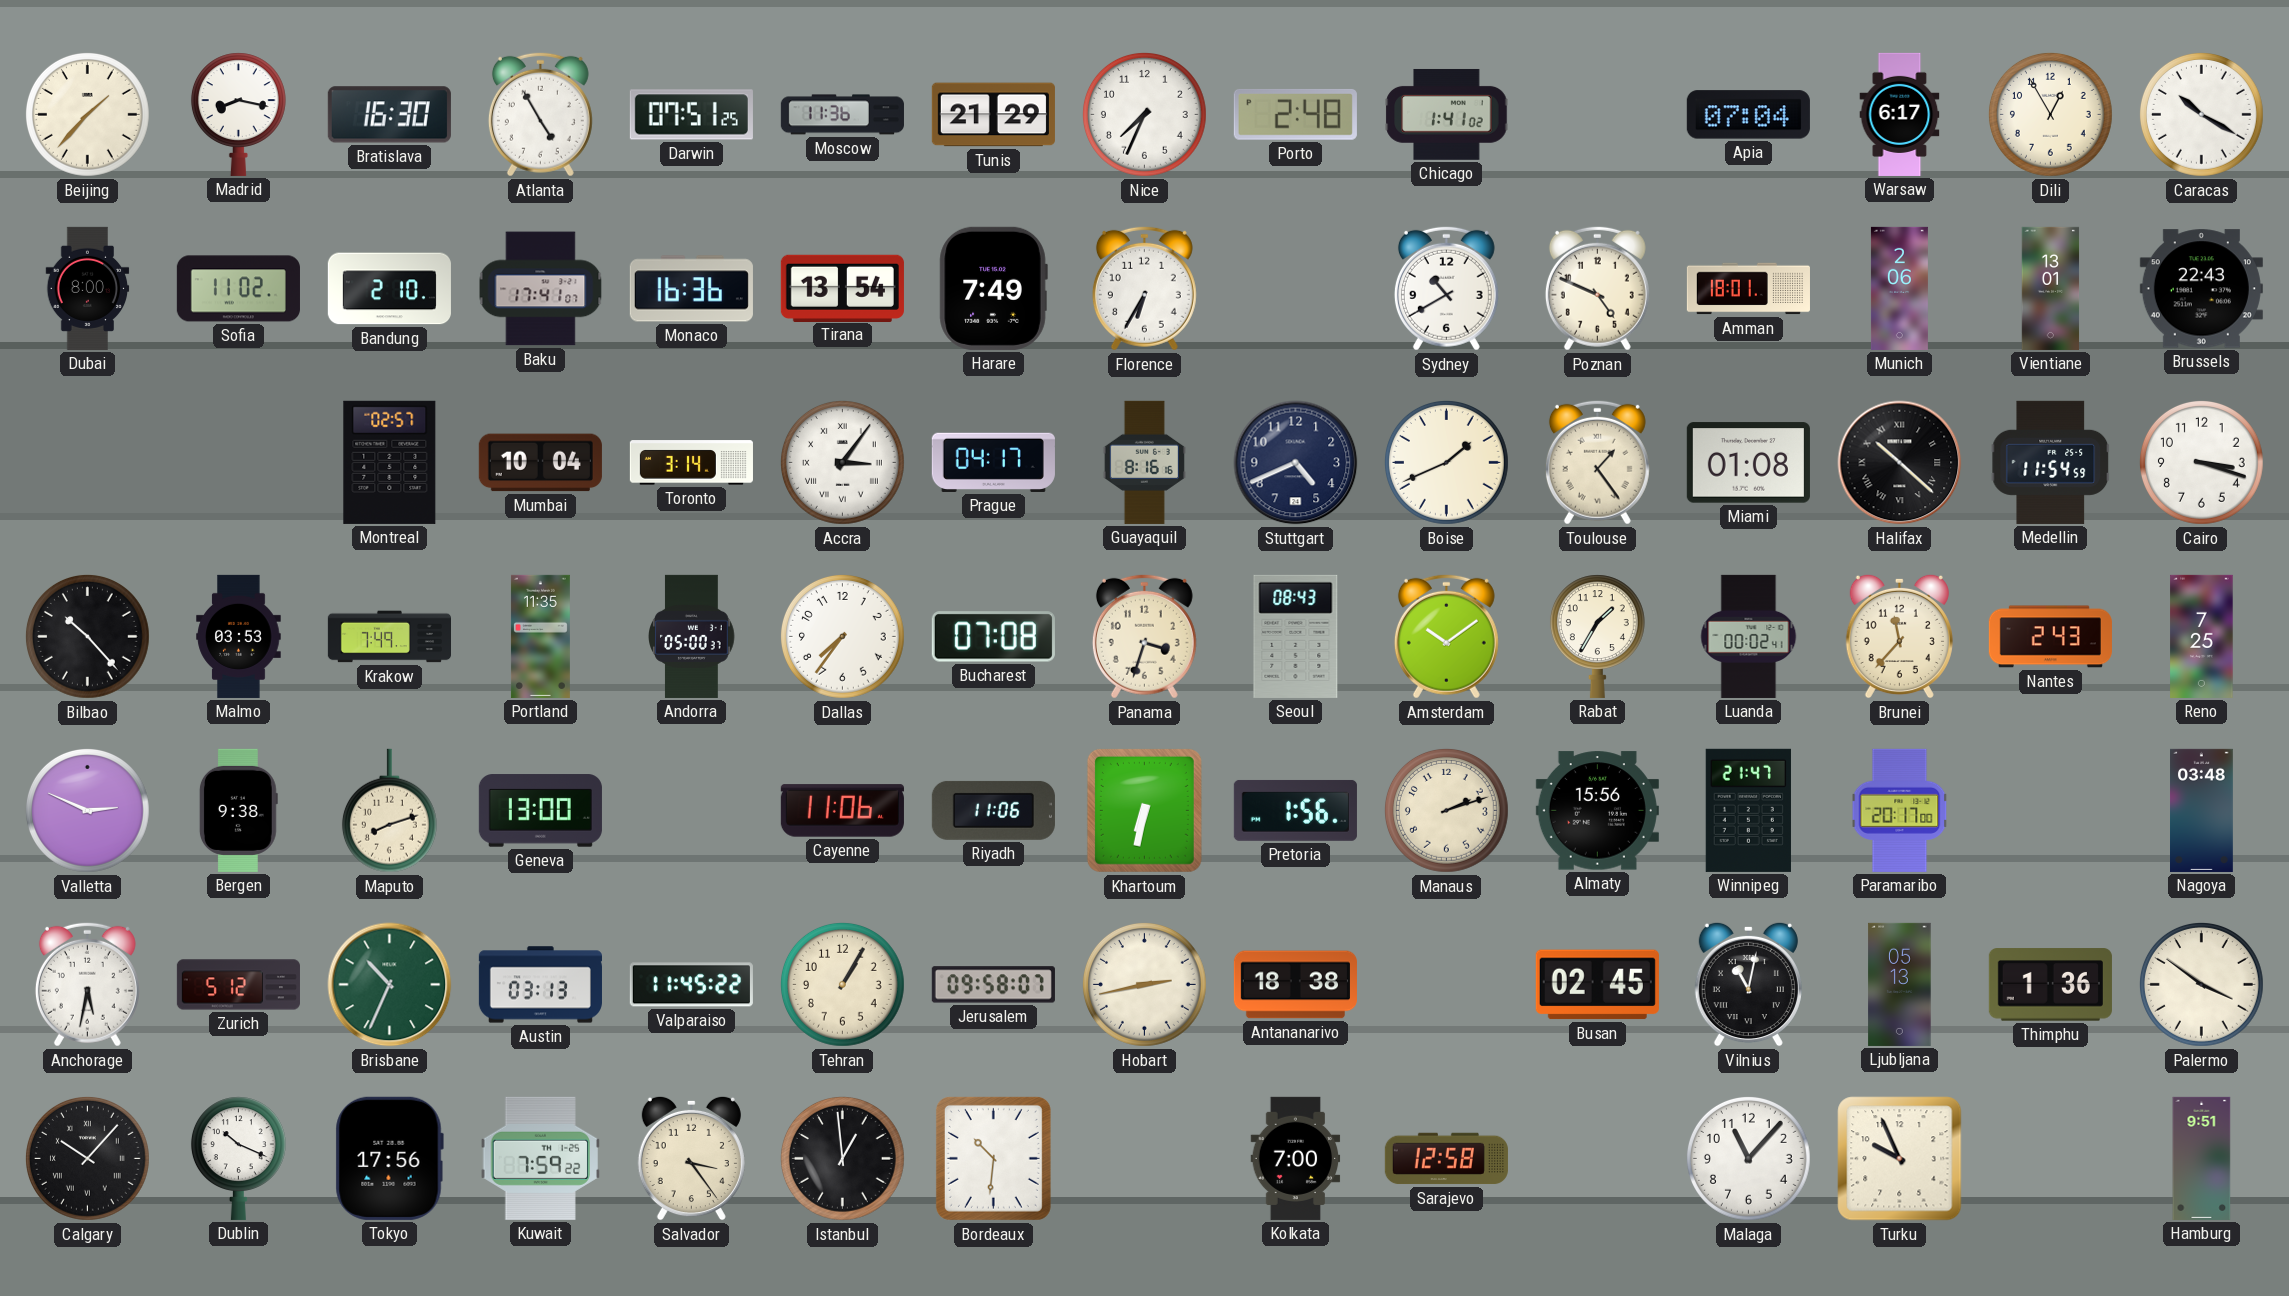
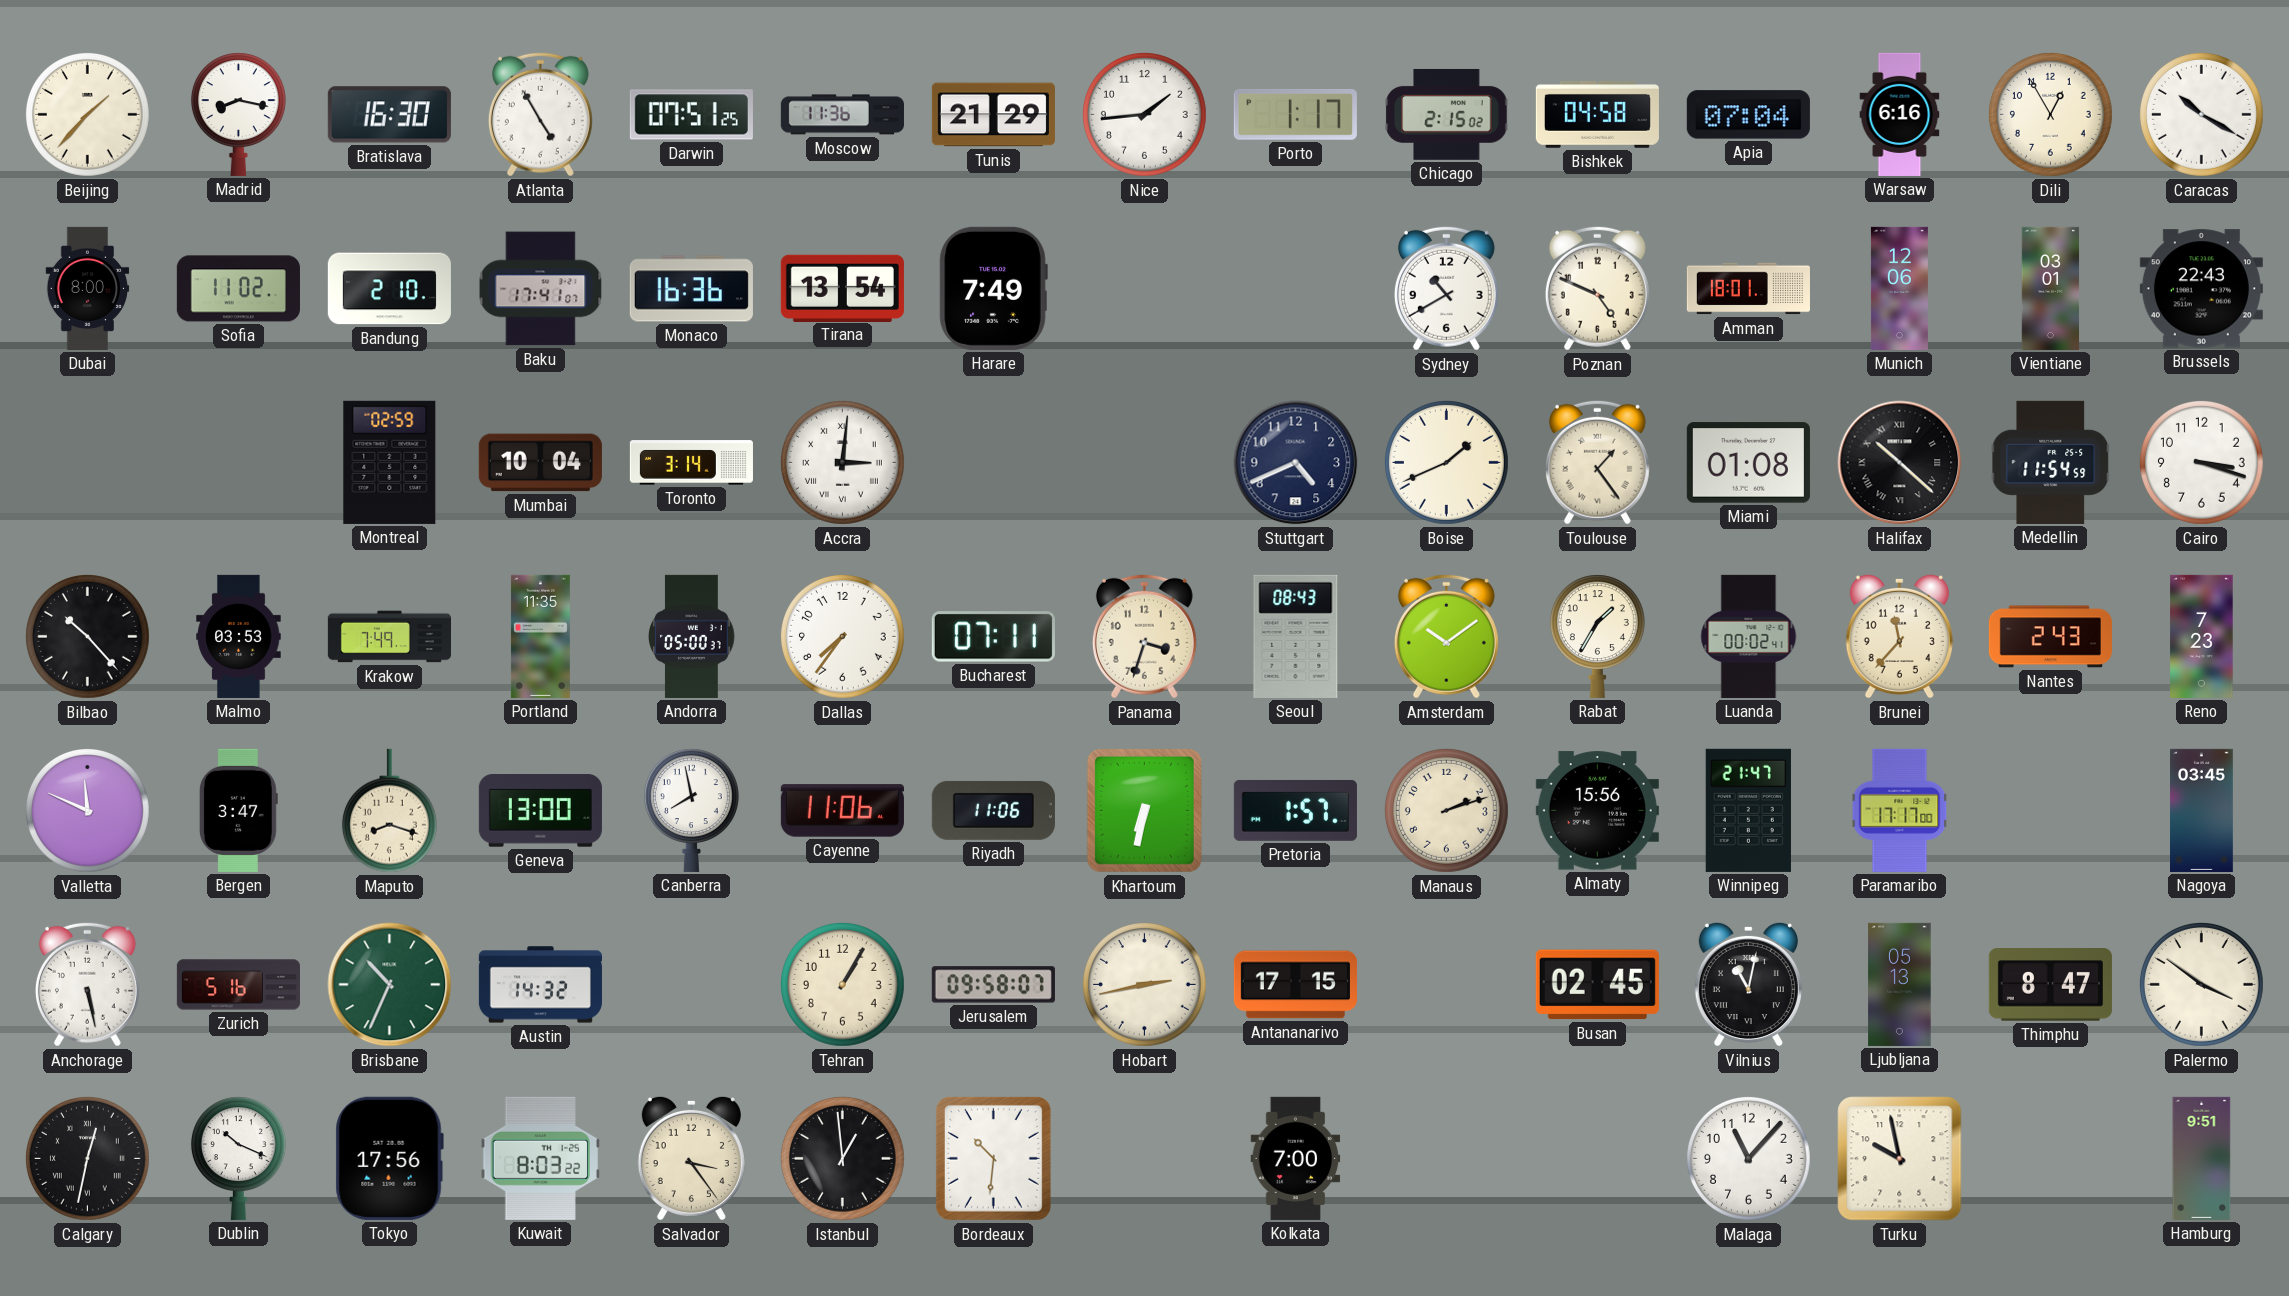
Nice: 7:34 -> 1:44
Porto: 2:48 -> 1:17
Chicago: 1:41 -> 2:15
Bishkek: none -> 04:58
Warsaw: 6:17 -> 6:16
Florence: 6:35 -> none
Munich: 2:06 -> 12:06
Vientiane: 13:01 -> 03:01
Montreal: 02:57 -> 02:59
Accra: 3:06 -> 3:01
Prague: 04:17 -> none
Guayaquil: 8:16 -> none
Bucharest: 07:08 -> 07:11
Reno: 7:25 -> 7:23
Valletta: 2:49 -> 11:49
Bergen: 9:38 -> 3:47
Maputo: 8:12 -> 8:18
Canberra: none -> 7:58
Pretoria: 1:56 -> 1:57
Paramaribo: 20:17 -> 17:17
Nagoya: 03:48 -> 03:45
Anchorage: 5:32 -> 5:28
Zurich: 5:12 -> 5:16
Austin: 03:13 -> 14:32
Valparaiso: 11:45 -> none
Antananarivo: 18:38 -> 17:15
Thimphu: 1:36 -> 8:47
Calgary: 10:07 -> 12:32
Kuwait: 7:59 -> 8:03
Sarajevo: 12:58 -> none
Turku: 9:56 -> 9:58
